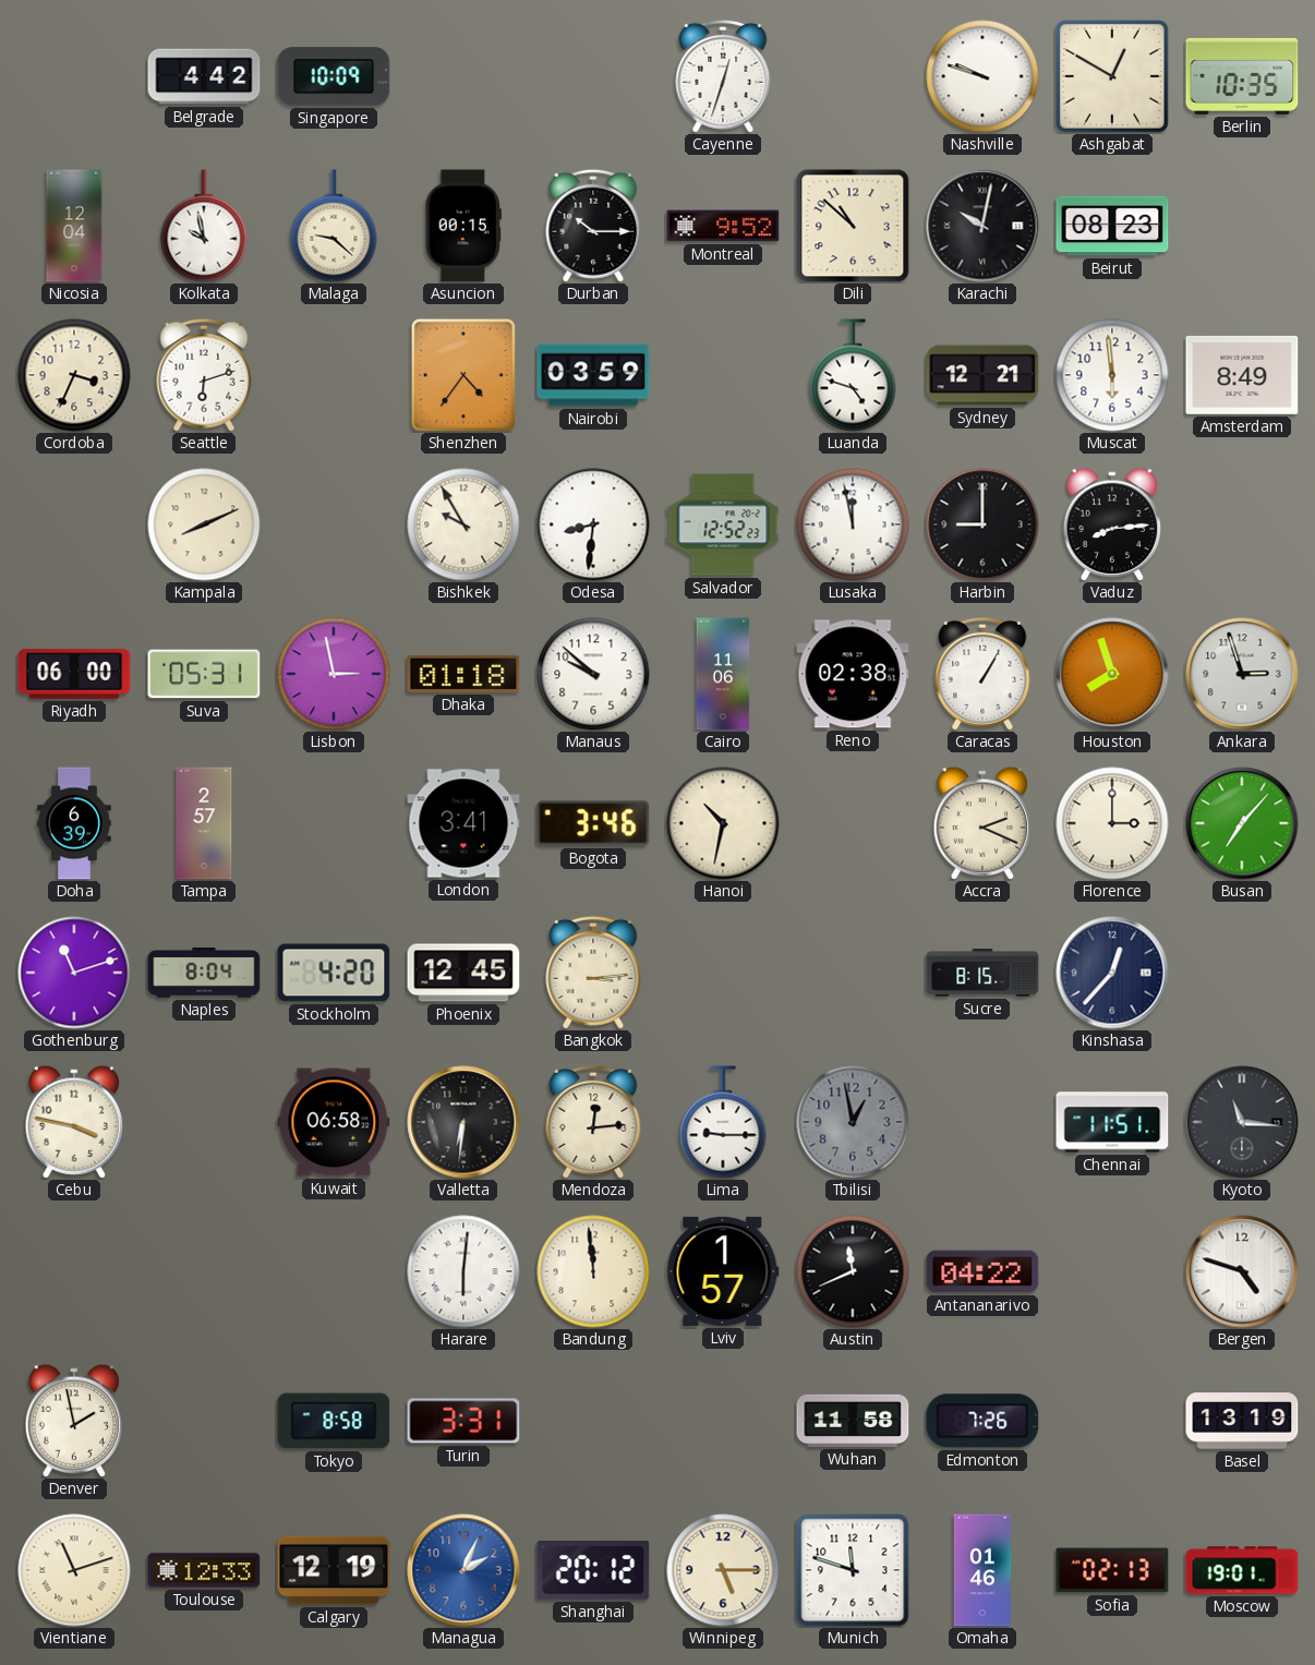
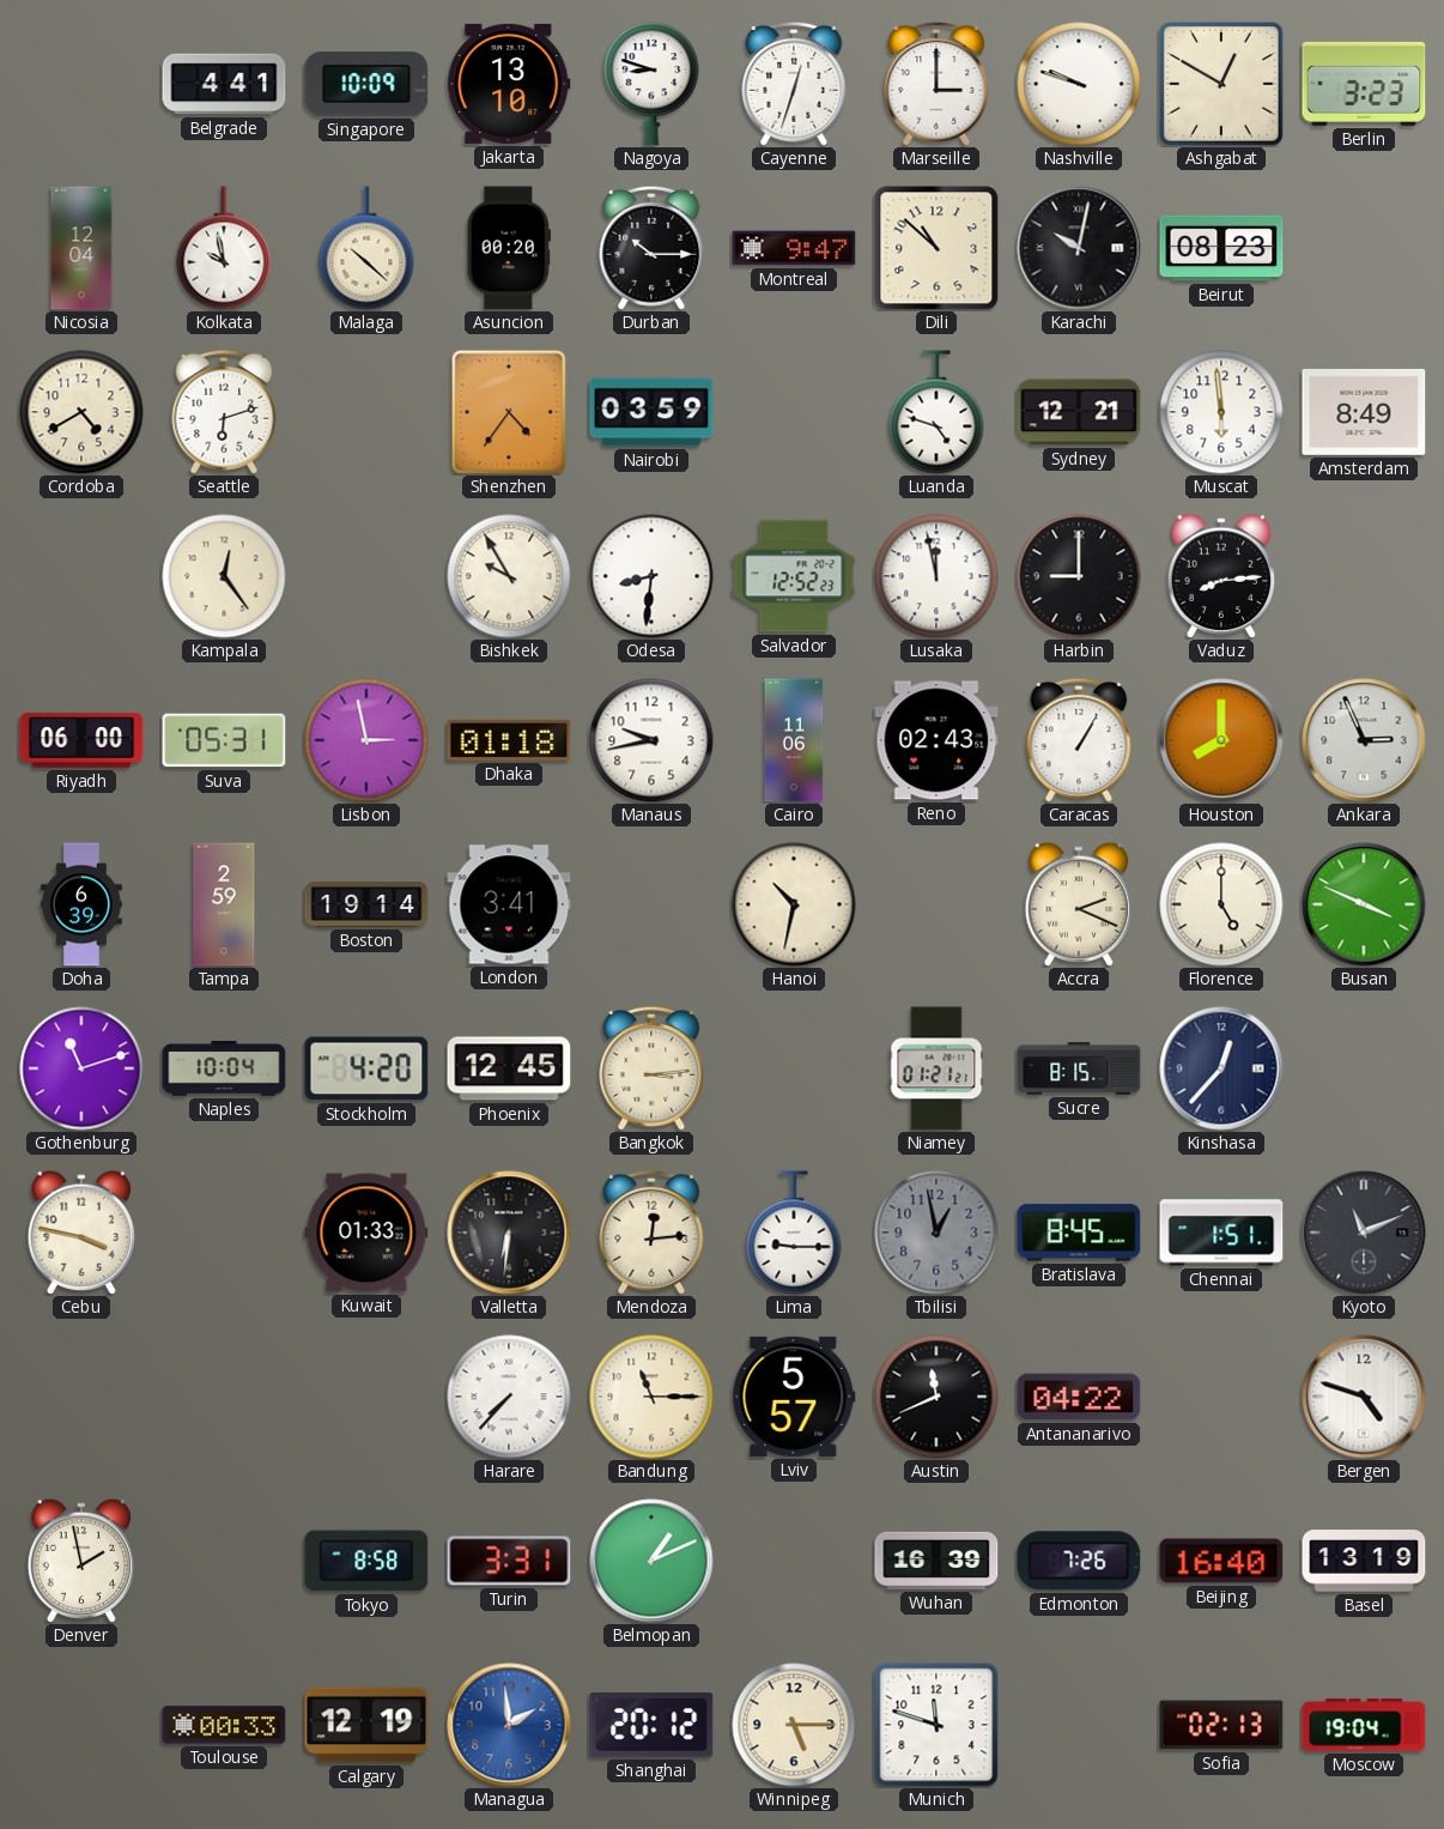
Belgrade: 4:42 -> 4:41
Jakarta: none -> 13:10
Nagoya: none -> 8:48
Marseille: none -> 3:00
Berlin: 10:35 -> 3:23
Malaga: 9:22 -> 10:22
Asuncion: 00:15 -> 00:20
Montreal: 9:52 -> 9:47
Cordoba: 3:34 -> 4:40
Kampala: 8:11 -> 12:24
Manaus: 9:52 -> 9:43
Reno: 02:38 -> 02:43
Houston: 7:57 -> 8:00
Ankara: 2:57 -> 2:56
Tampa: 2:57 -> 2:59
Boston: none -> 19:14
Bogota: 3:46 -> none
Florence: 3:00 -> 5:00
Busan: 7:07 -> 3:49
Naples: 8:04 -> 10:04
Niamey: none -> 01:21
Kuwait: 06:58 -> 01:33
Bratislava: none -> 8:45
Chennai: 11:51 -> 1:51
Kyoto: 11:16 -> 11:11
Harare: 6:01 -> 7:37
Bandung: 11:59 -> 11:15
Lviv: 1:57 -> 5:57
Belmopan: none -> 1:11
Wuhan: 11:58 -> 16:39
Beijing: none -> 16:40
Vientiane: 11:12 -> none
Toulouse: 12:33 -> 00:33
Managua: 2:04 -> 1:59
Omaha: 01:46 -> none
Moscow: 19:01 -> 19:04
